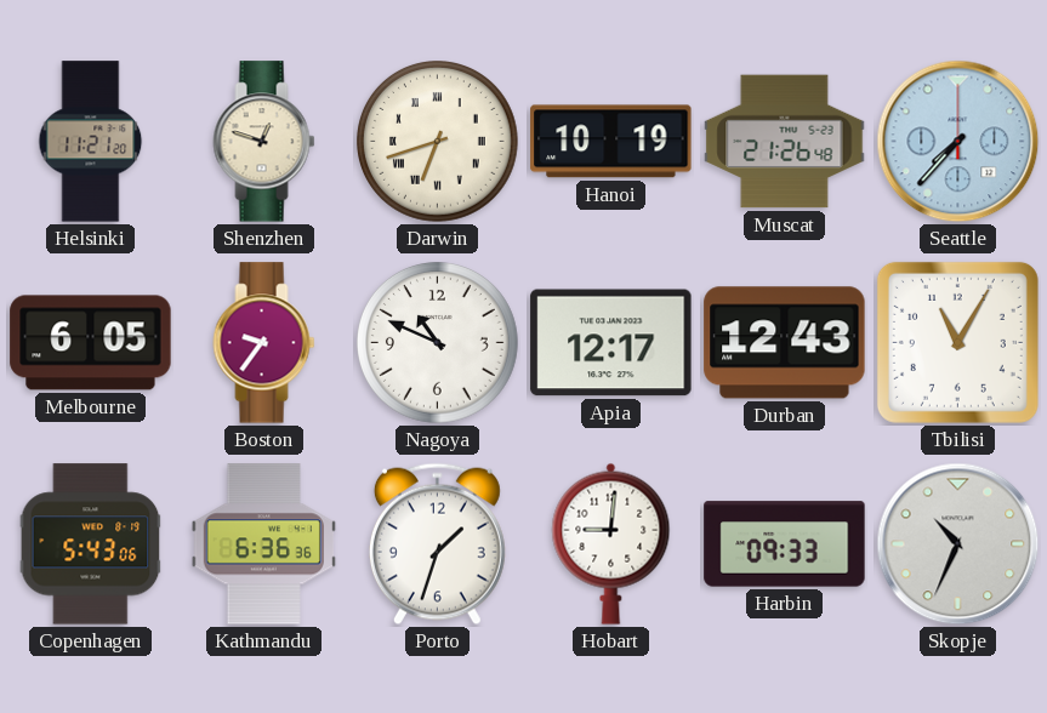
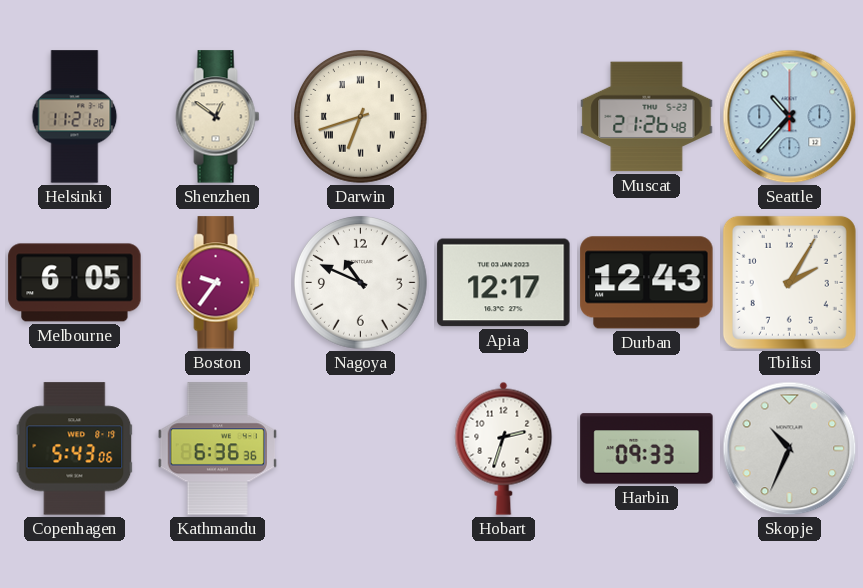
Shenzhen: 12:48 -> 12:51
Hanoi: 10:19 -> none
Seattle: 7:37 -> 10:37
Tbilisi: 11:05 -> 2:05
Porto: 1:33 -> none
Hobart: 9:01 -> 2:33
